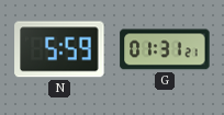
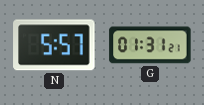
N: 5:59 -> 5:57
